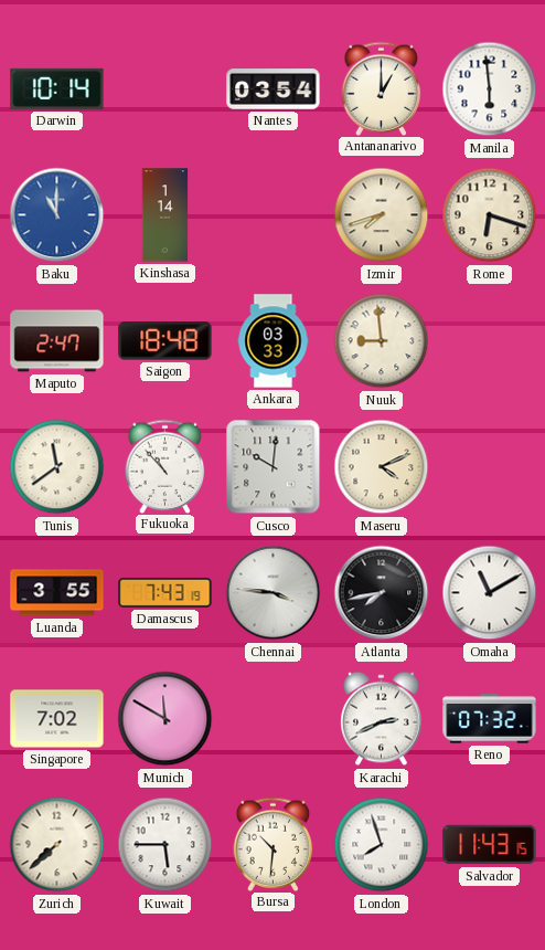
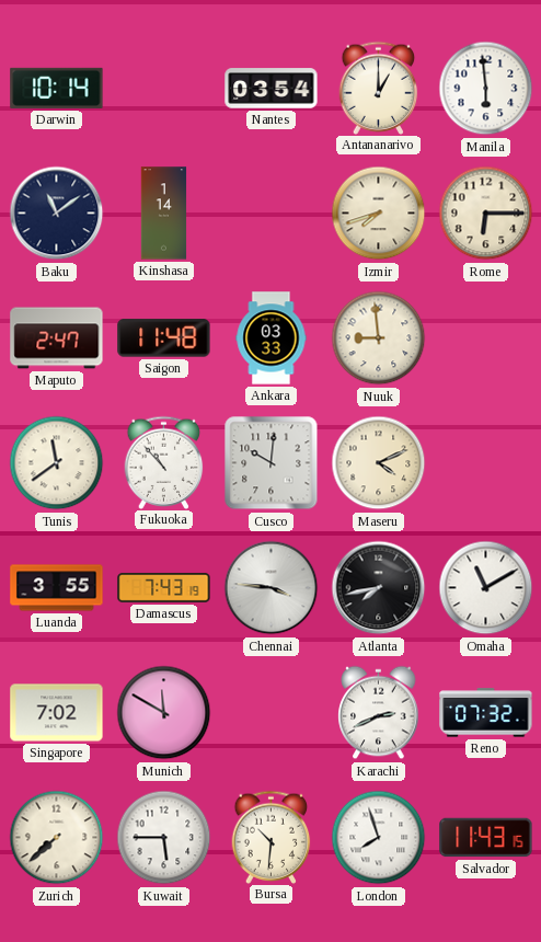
Baku: 11:00 -> 11:09
Baku dial: blue -> navy
Rome: 6:18 -> 6:15
Saigon: 18:48 -> 11:48
